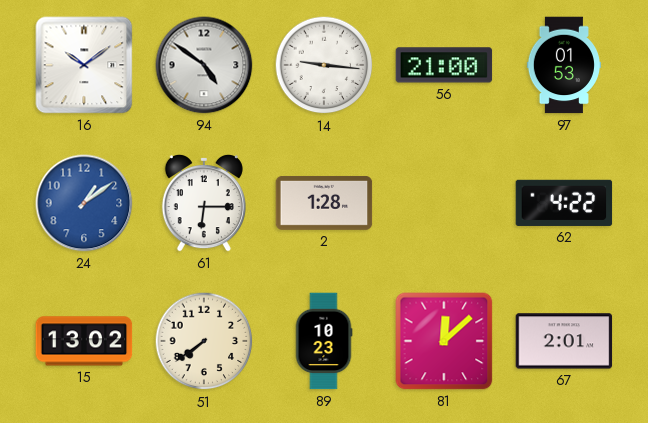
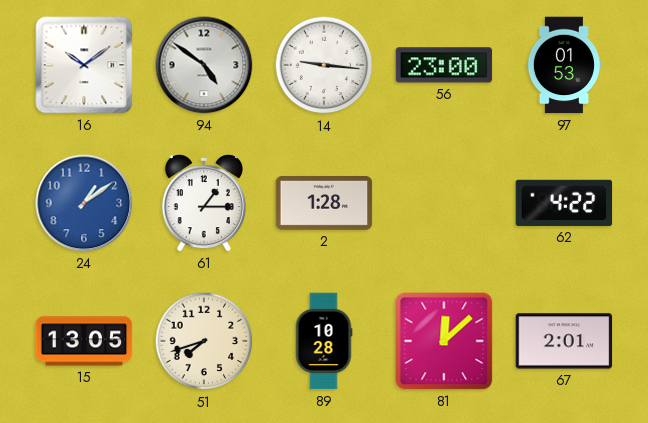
56: 21:00 -> 23:00
61: 6:15 -> 1:15
15: 13:02 -> 13:05
51: 7:39 -> 7:42
89: 10:23 -> 10:28
